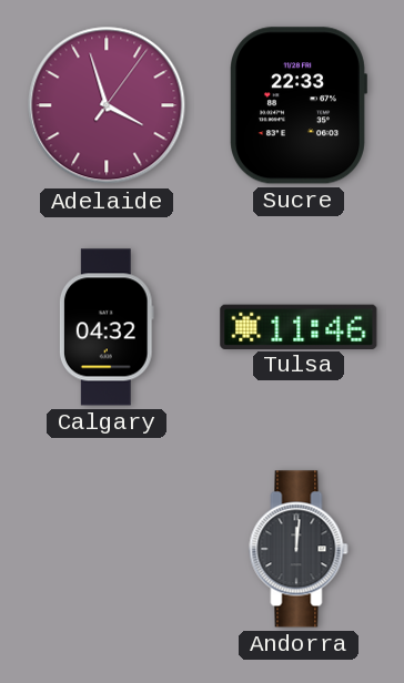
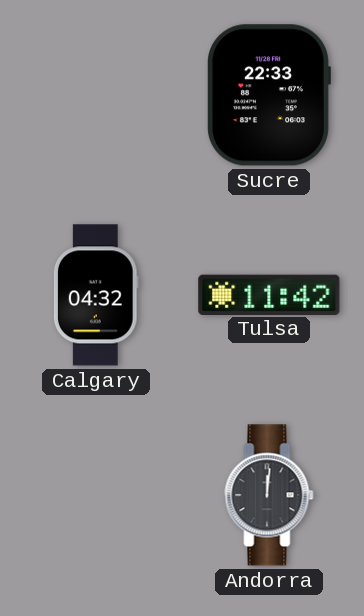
Adelaide: 3:57 -> none
Tulsa: 11:46 -> 11:42
